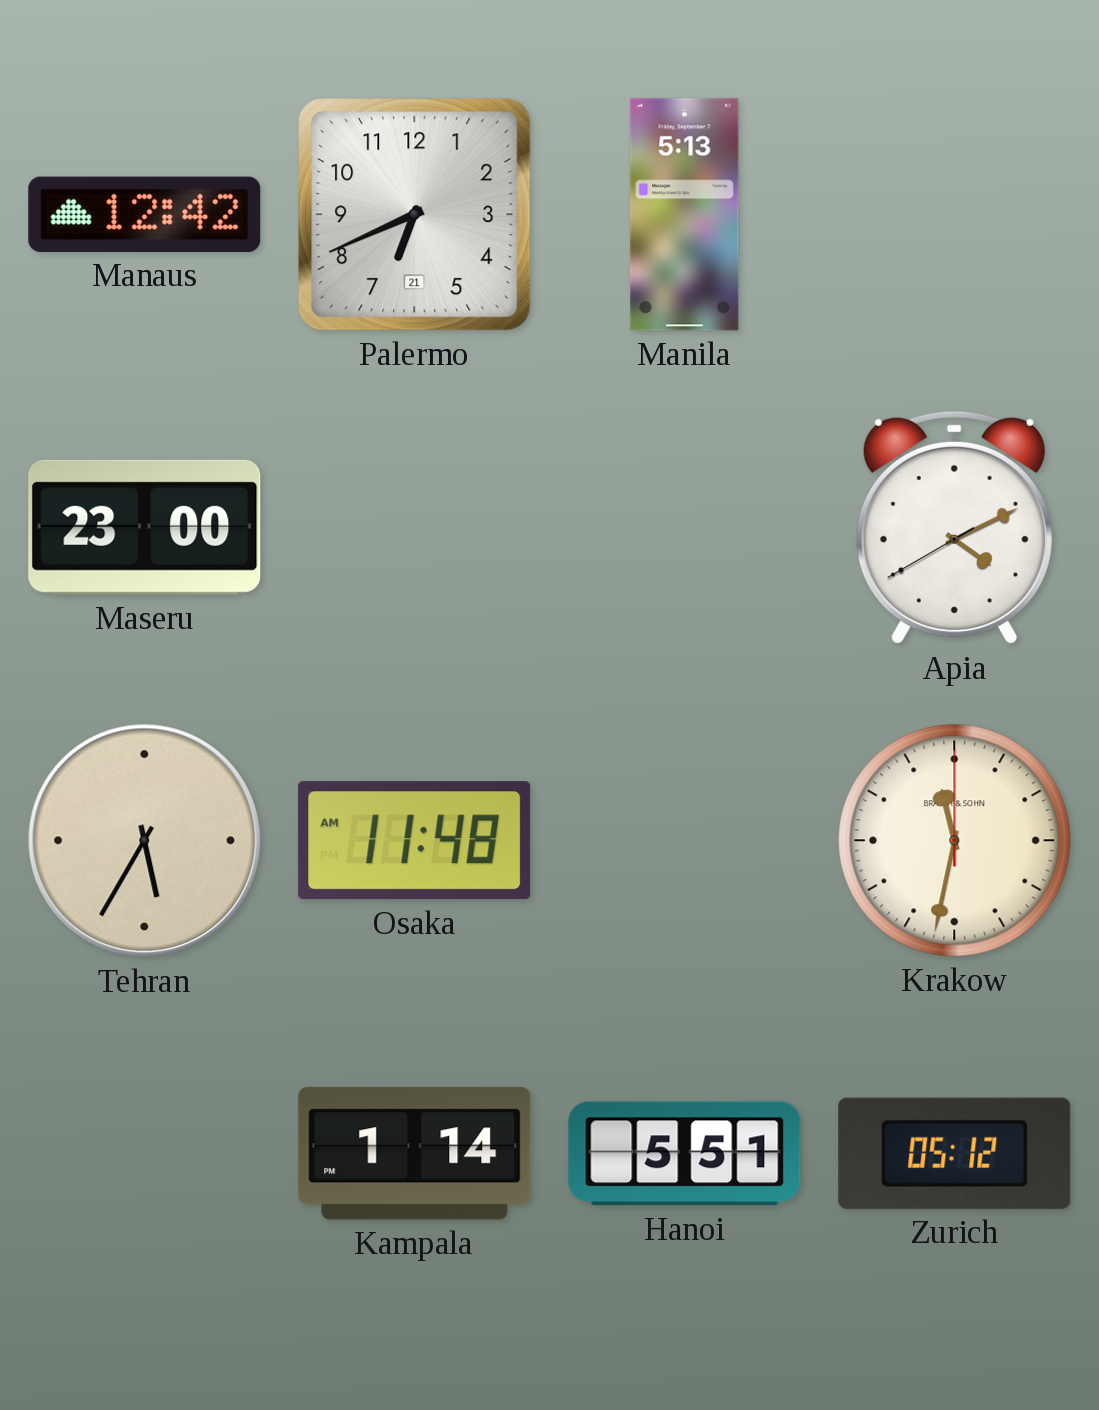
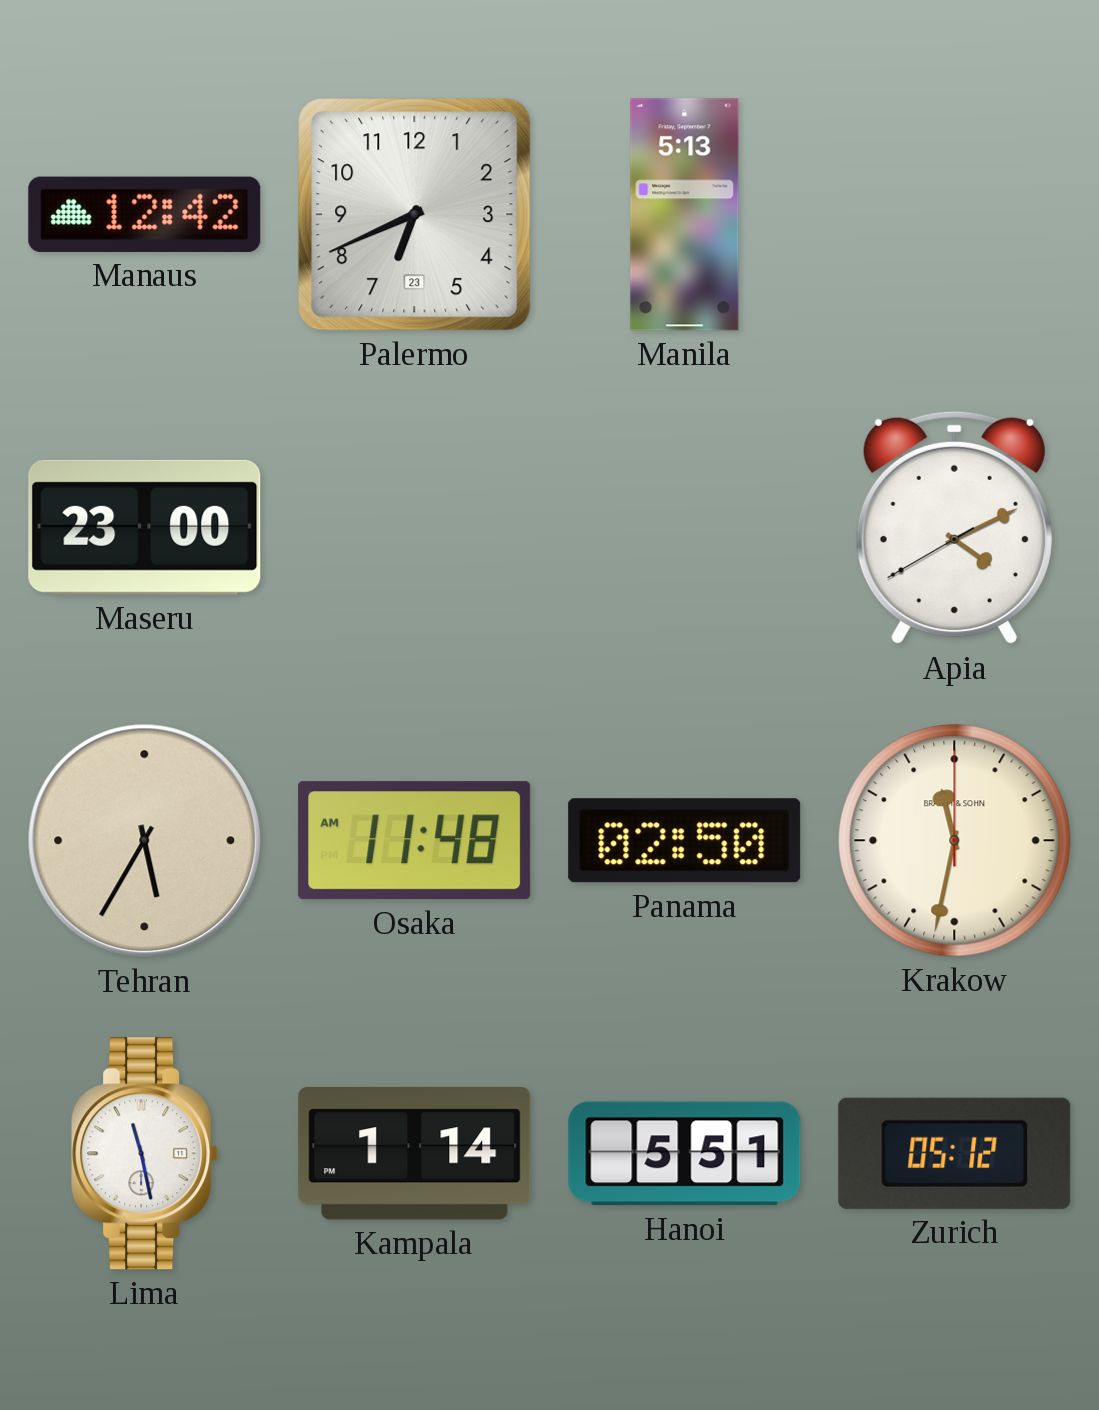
Palermo date: 21 -> 23
Panama: none -> 02:50
Lima: none -> 11:28
